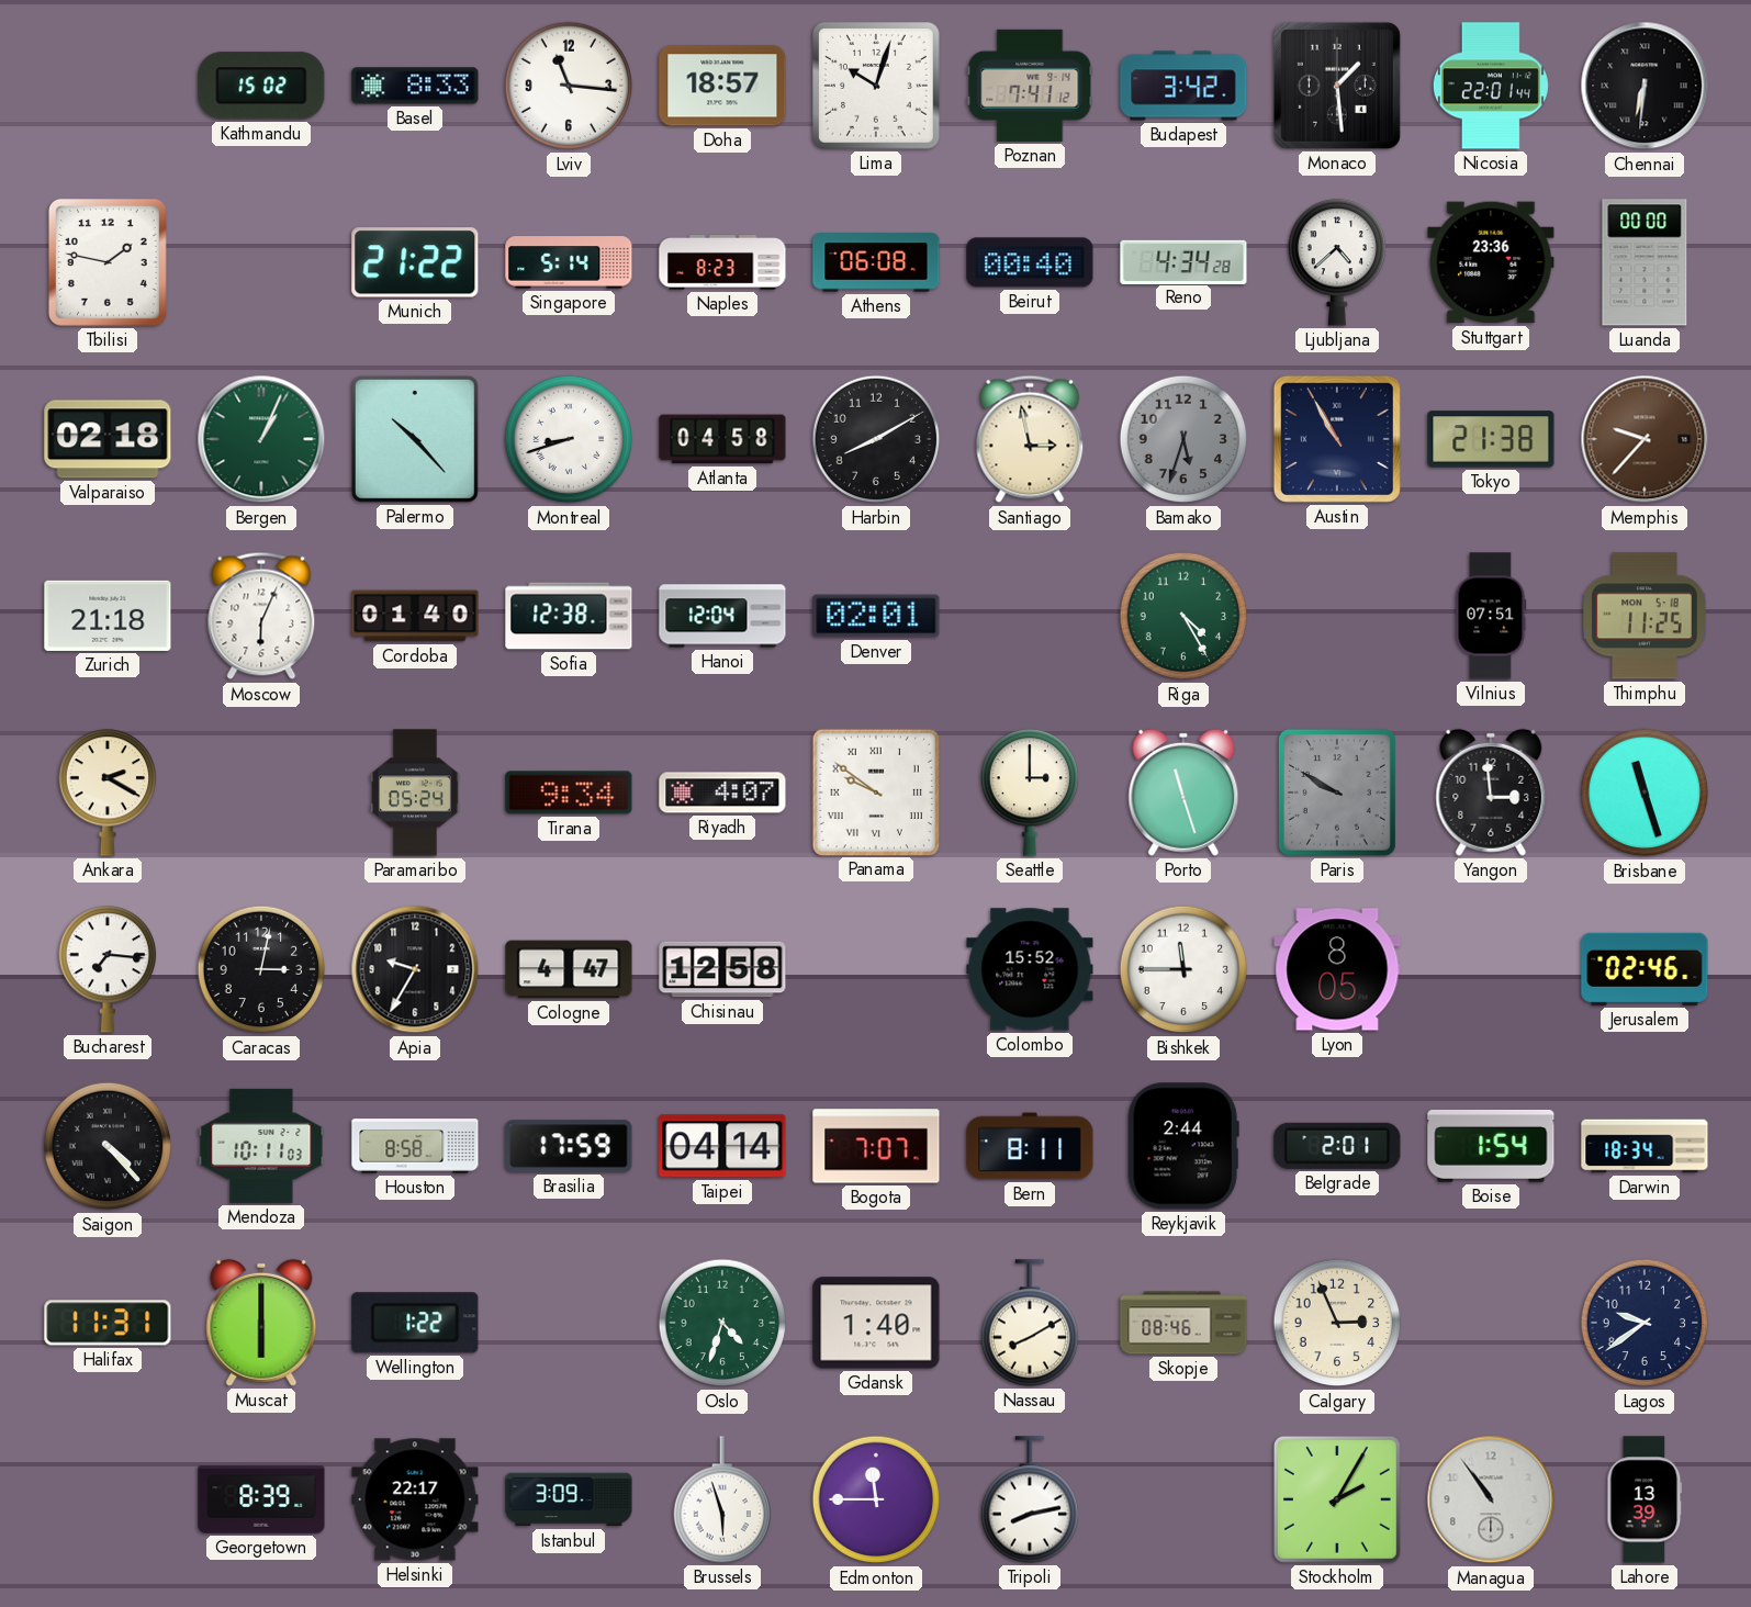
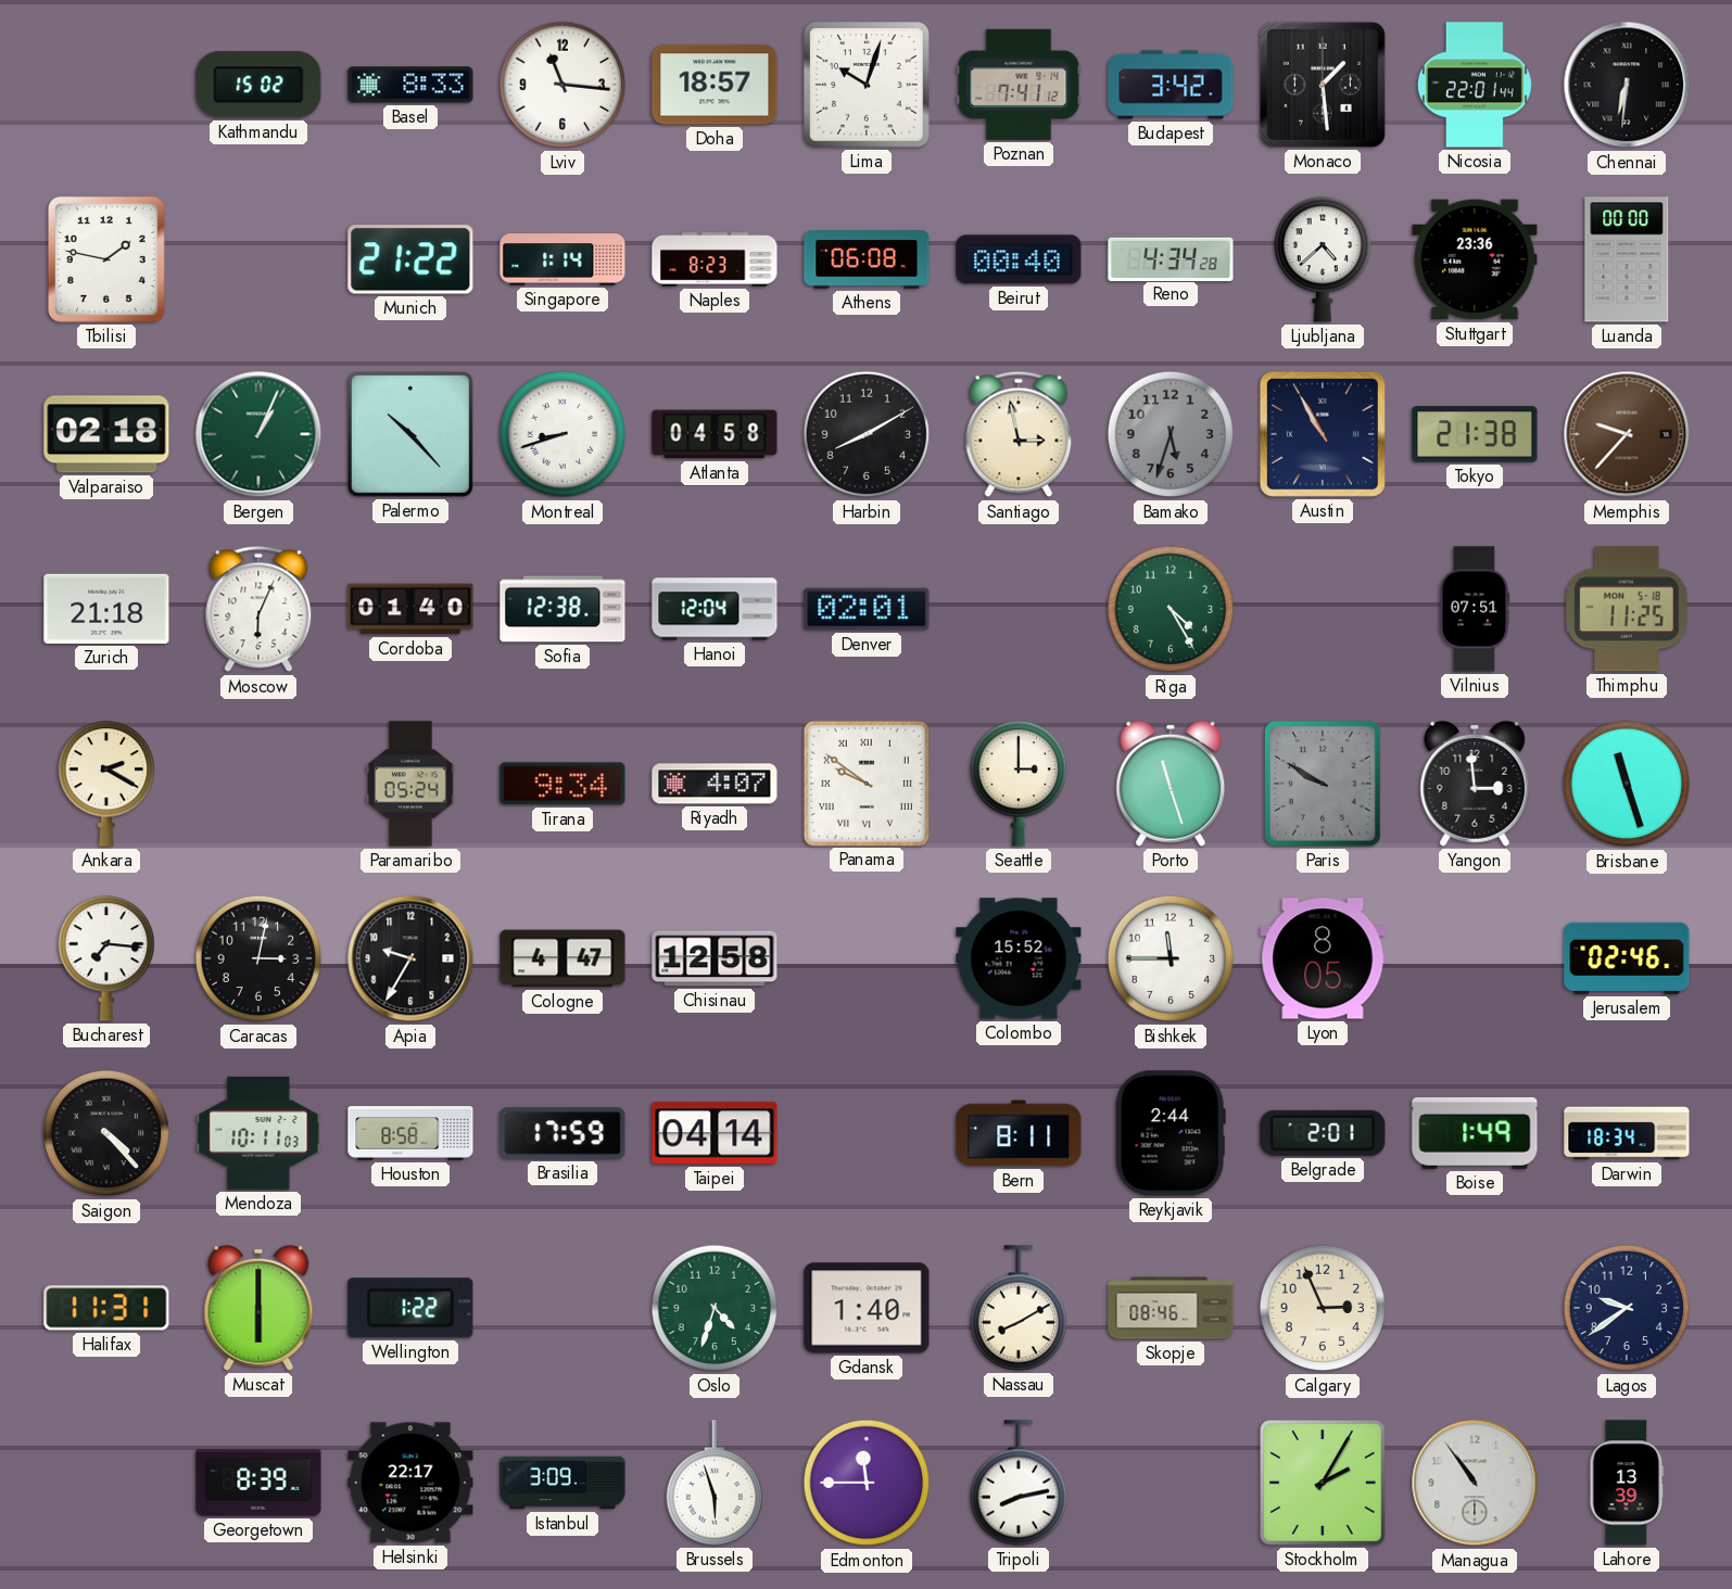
Singapore: 5:14 -> 1:14
Bogota: 7:07 -> none
Boise: 1:54 -> 1:49
